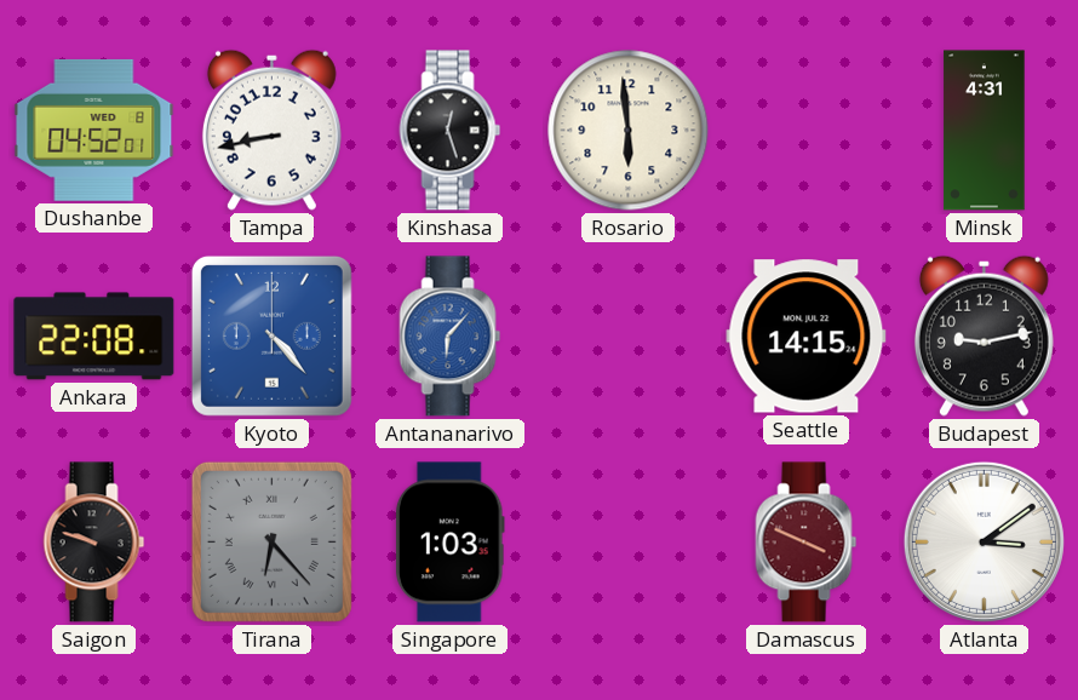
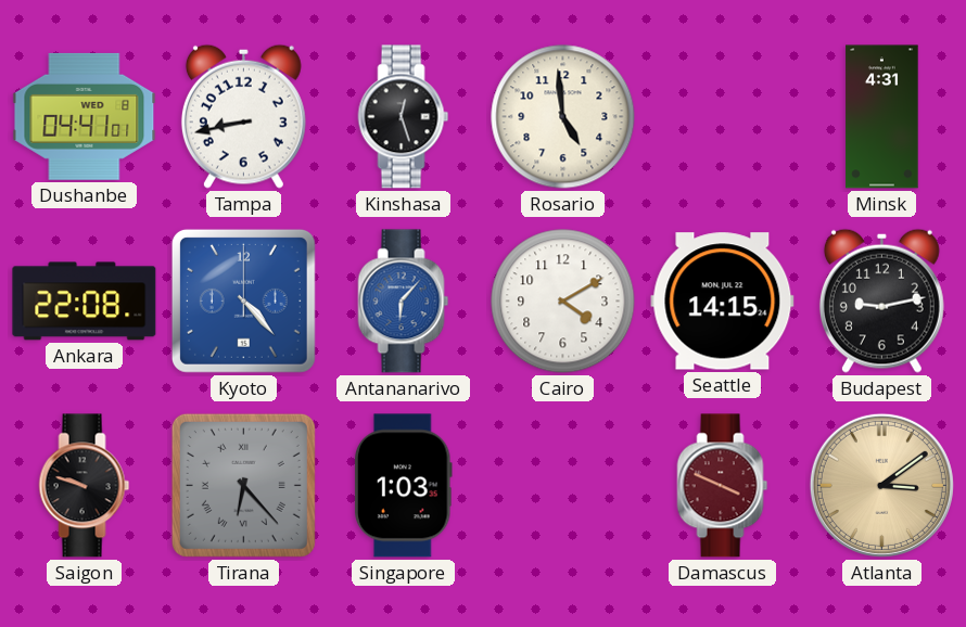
Dushanbe: 04:52 -> 04:41
Rosario: 5:59 -> 4:59
Cairo: none -> 4:10
Atlanta dial: white -> champagne
